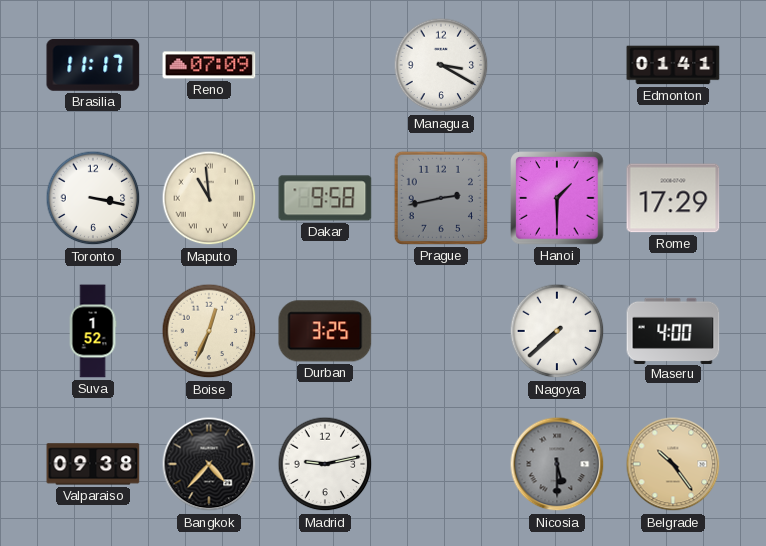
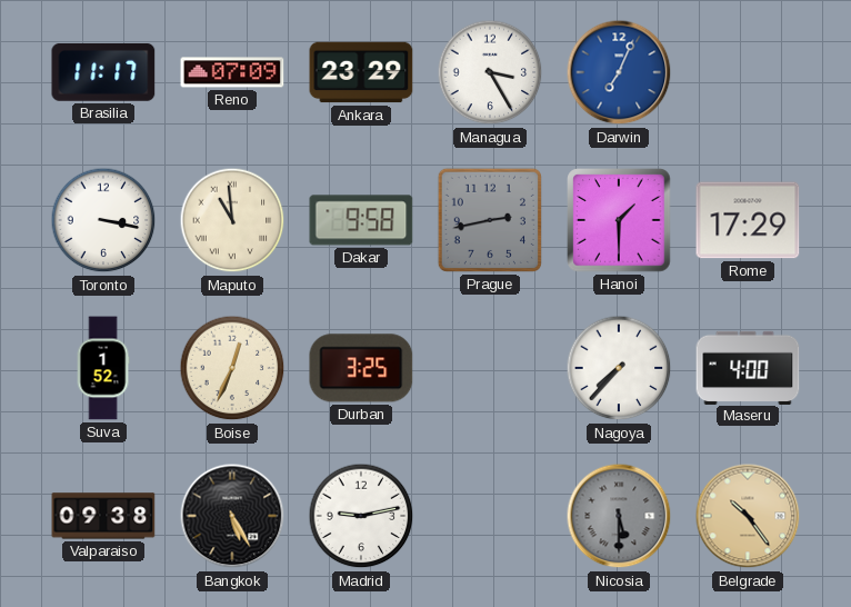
Ankara: none -> 23:29
Managua: 3:20 -> 3:25
Darwin: none -> 7:04
Edmonton: 01:41 -> none
Nagoya: 7:38 -> 7:37
Bangkok: 4:37 -> 5:25
